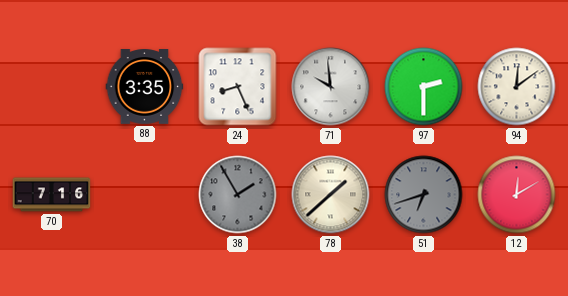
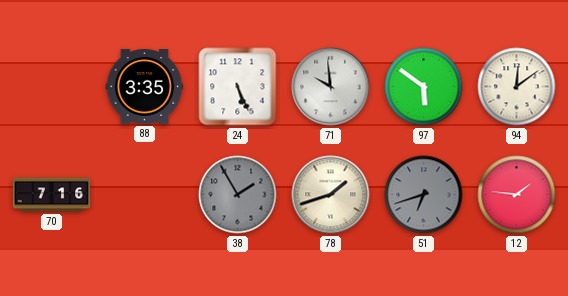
24: 8:26 -> 5:26
97: 2:30 -> 5:51
78: 1:38 -> 1:42
12: 12:10 -> 1:46
